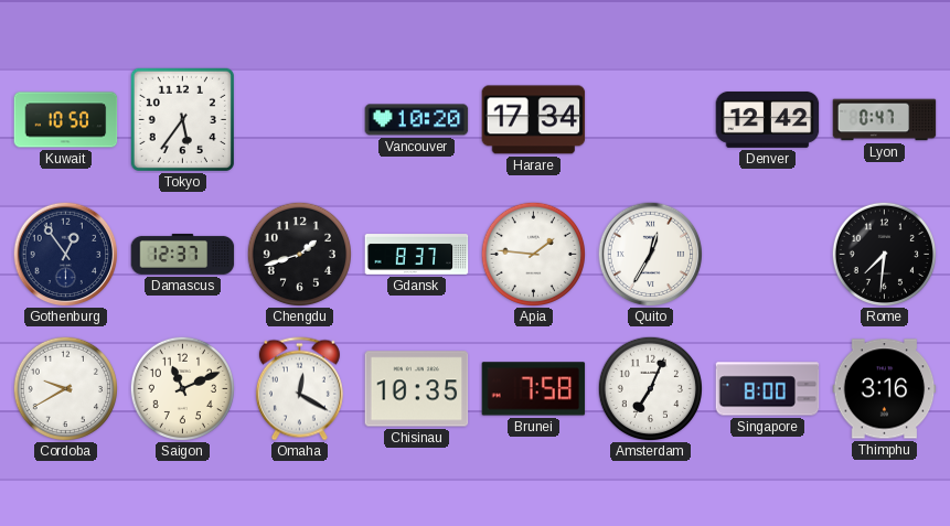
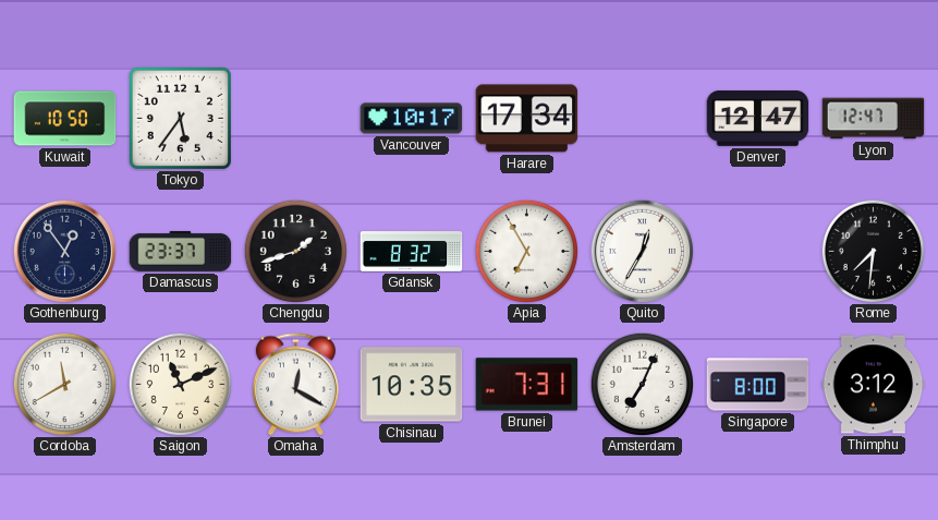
Vancouver: 10:20 -> 10:17
Denver: 12:42 -> 12:47
Lyon: 0:47 -> 12:47
Damascus: 12:37 -> 23:37
Gdansk: 8:37 -> 8:32
Apia: 1:46 -> 6:55
Cordoba: 9:40 -> 11:40
Brunei: 7:58 -> 7:31
Thimphu: 3:16 -> 3:12
